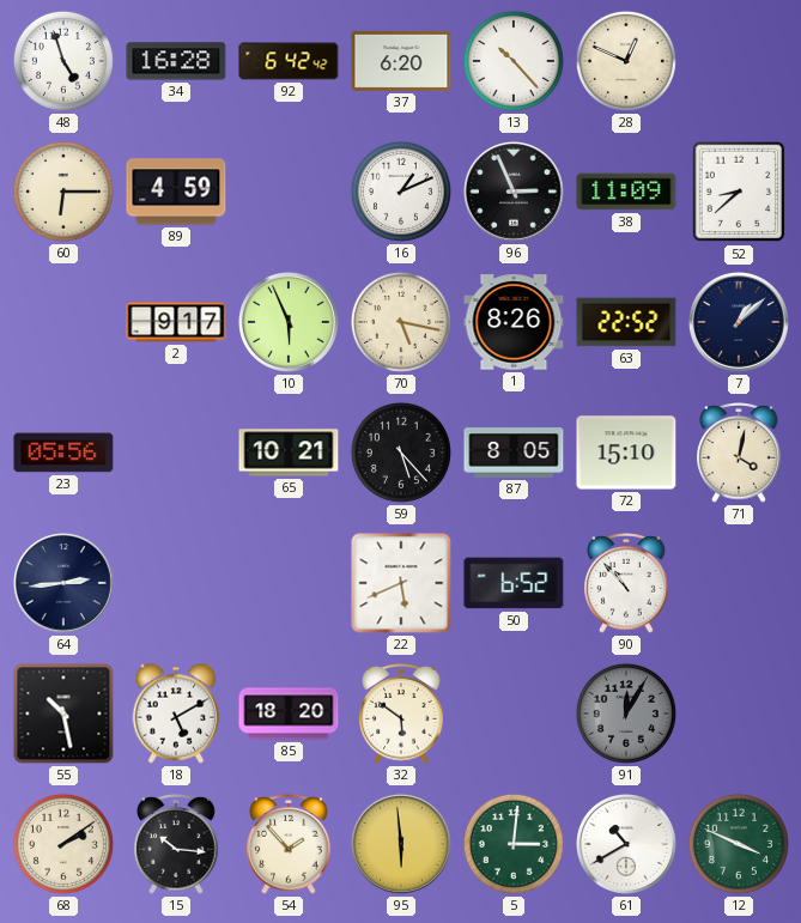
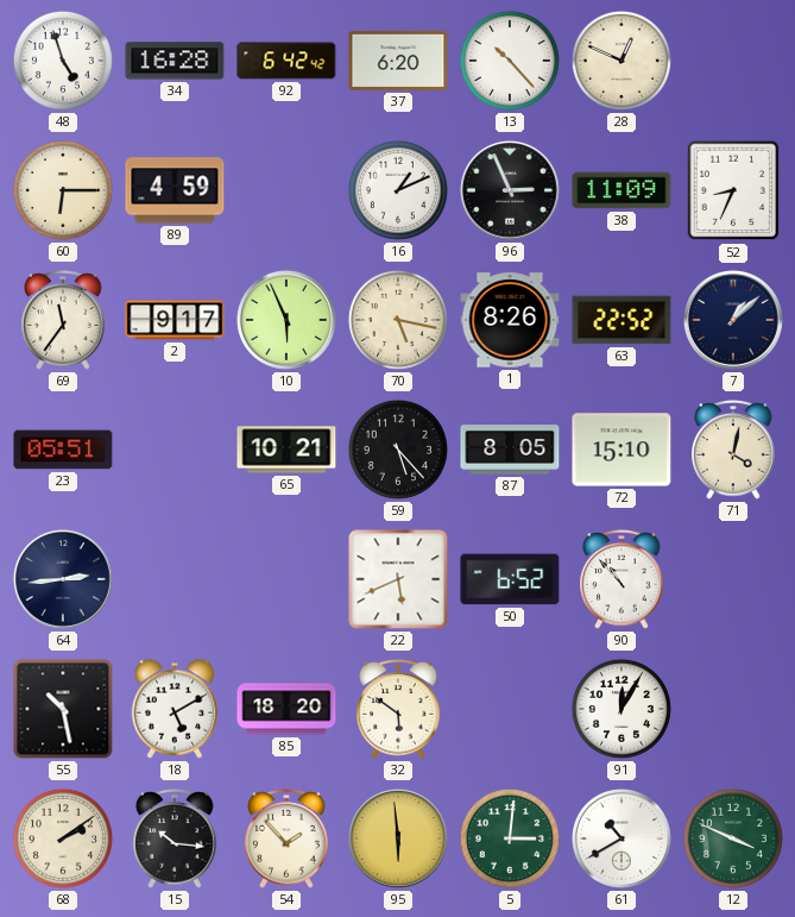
52: 8:38 -> 8:34
69: none -> 11:36
23: 05:56 -> 05:51
91 dial: grey -> white
